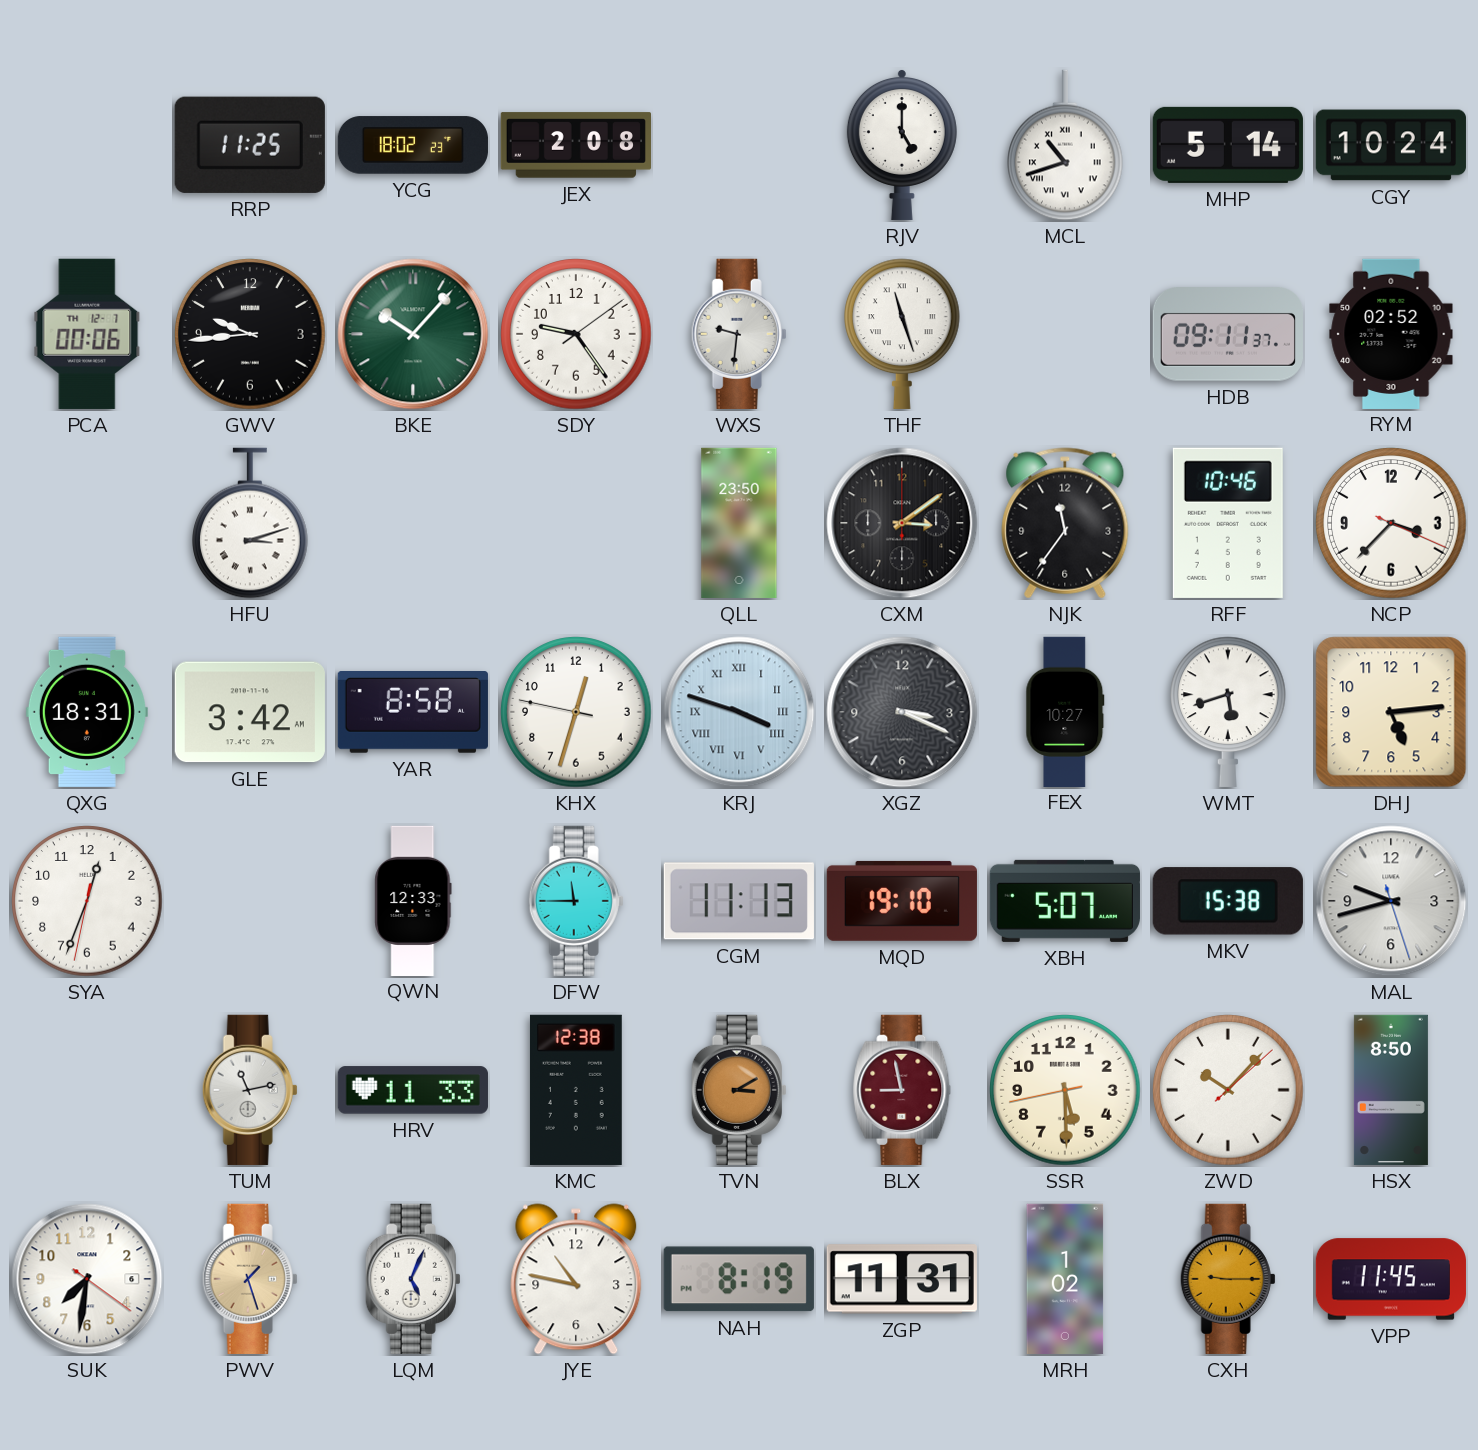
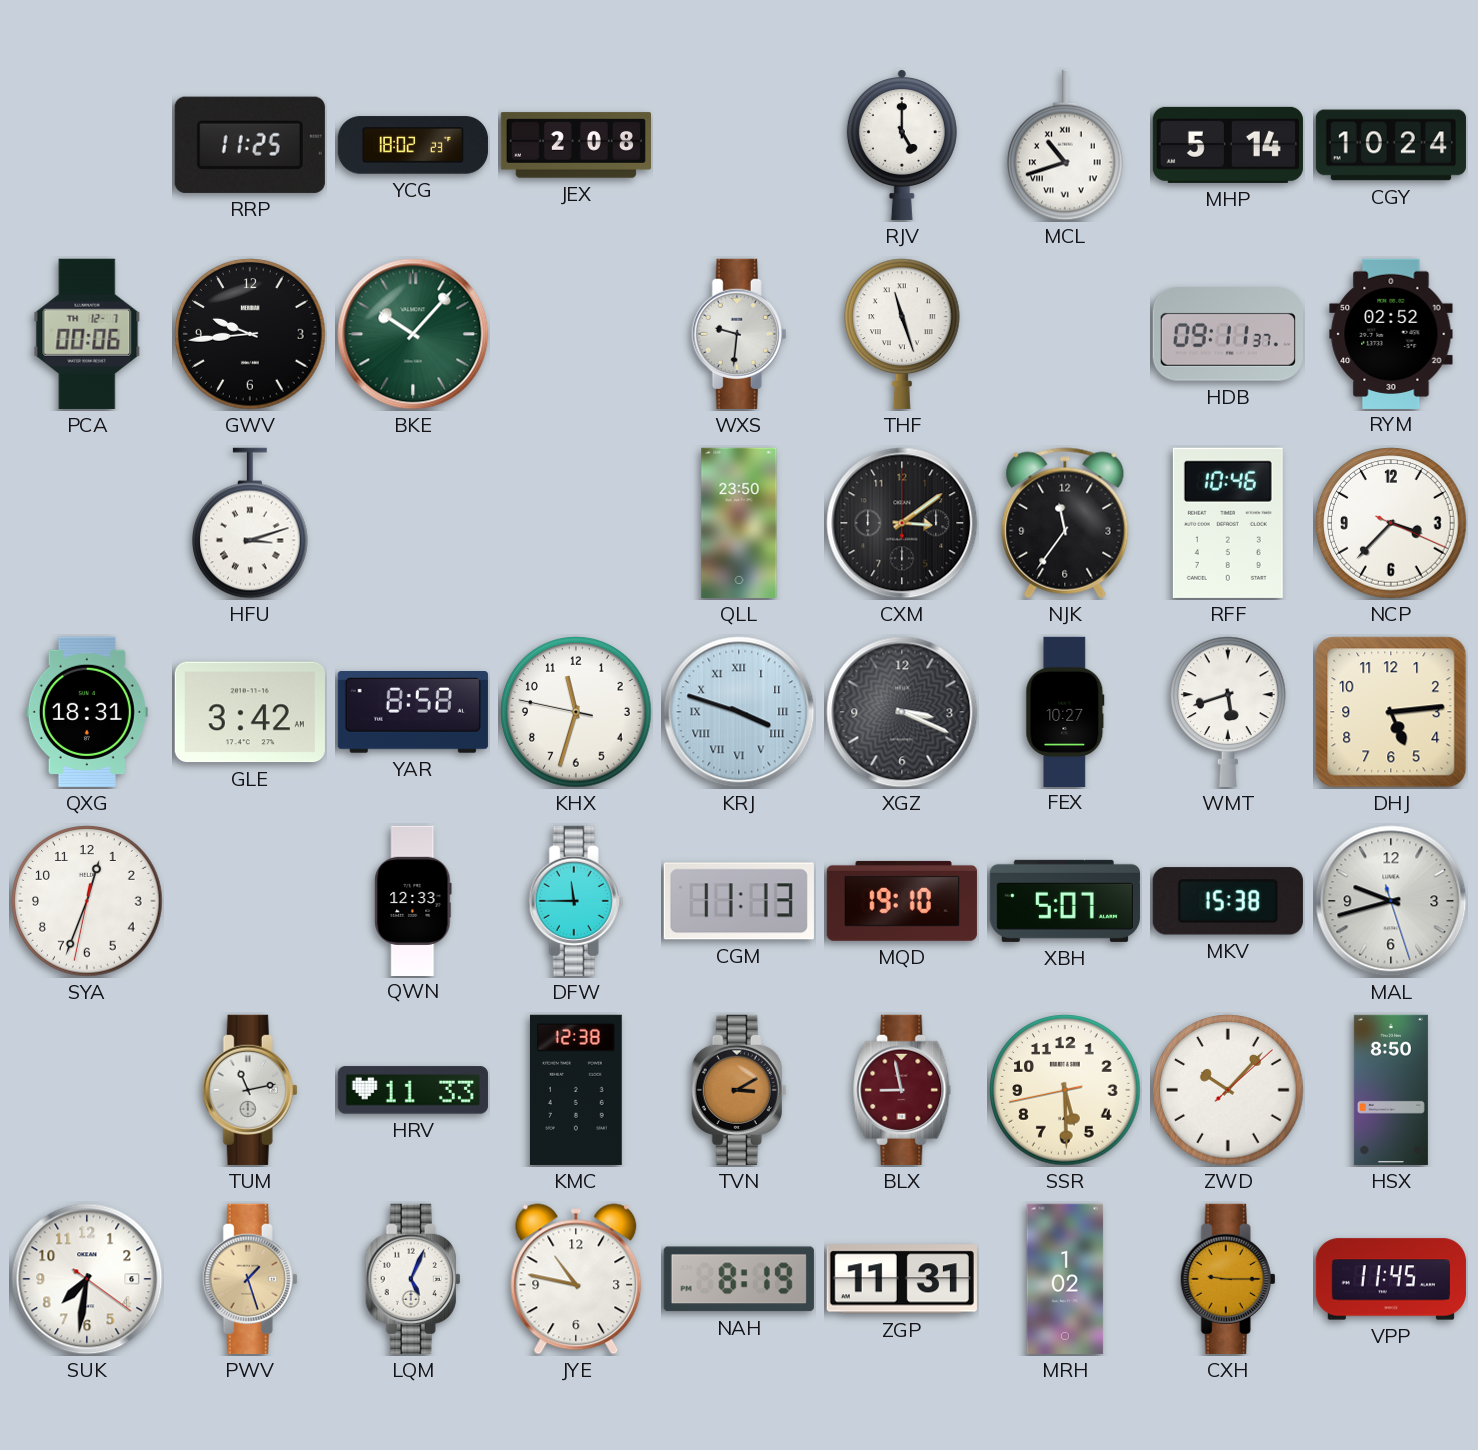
SDY: 9:24 -> none
KHX: 12:32 -> 11:32
